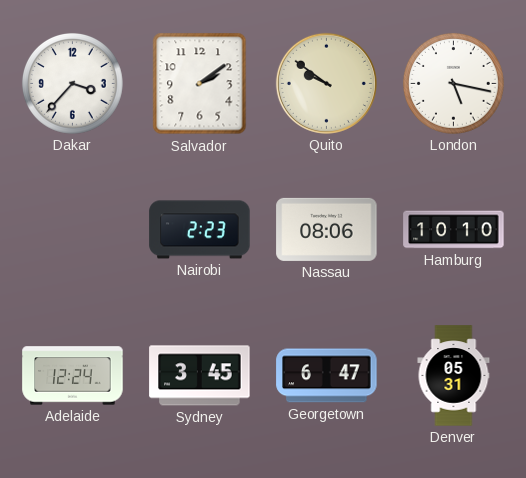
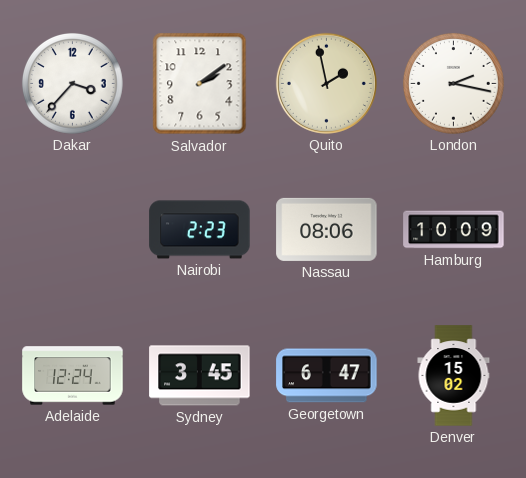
Quito: 9:51 -> 1:58
London: 5:17 -> 2:17
Hamburg: 10:10 -> 10:09
Denver: 05:31 -> 15:02
